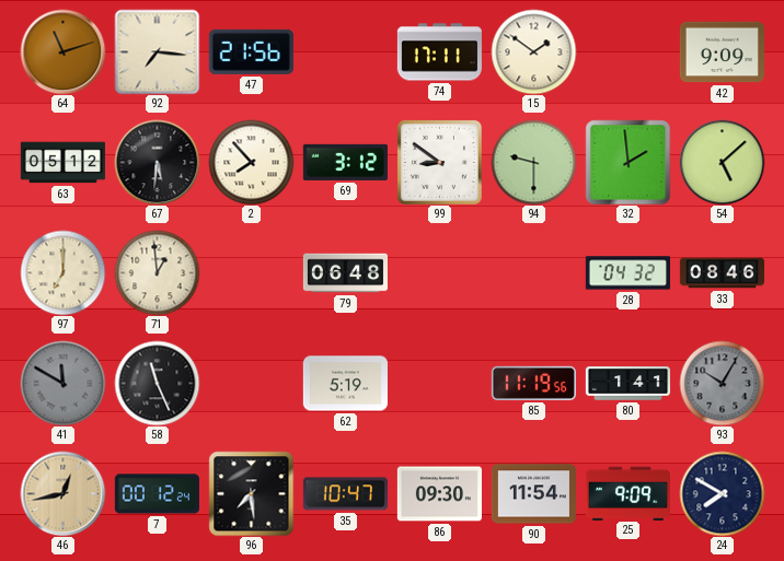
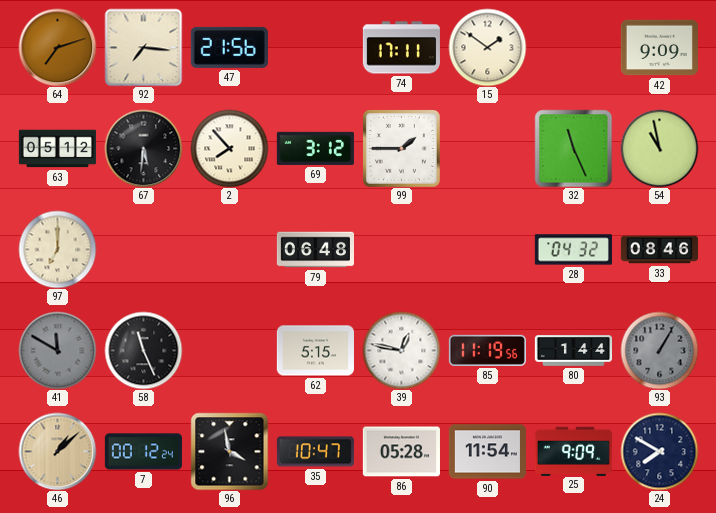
64: 11:12 -> 7:12
99: 8:51 -> 1:45
94: 9:30 -> none
32: 1:59 -> 11:26
54: 5:08 -> 10:58
71: 12:59 -> none
62: 5:19 -> 5:15
39: none -> 12:47
80: 1:41 -> 1:44
93: 10:05 -> 1:05
46: 12:43 -> 1:08
96: 7:29 -> 3:58
86: 09:30 -> 05:28
